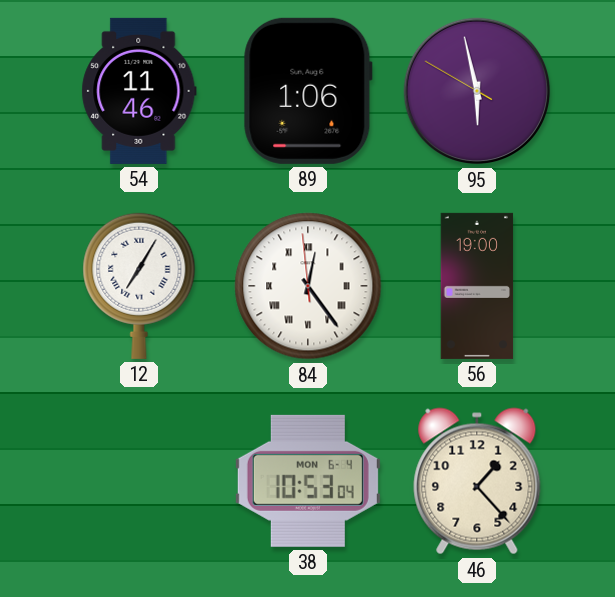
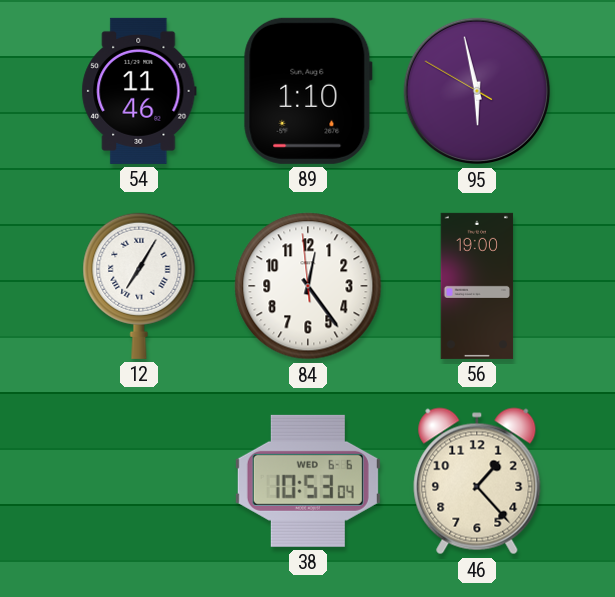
89: 1:06 -> 1:10
84 numerals: Roman -> Arabic
38 date: MON 6-4 -> WED 6-6
